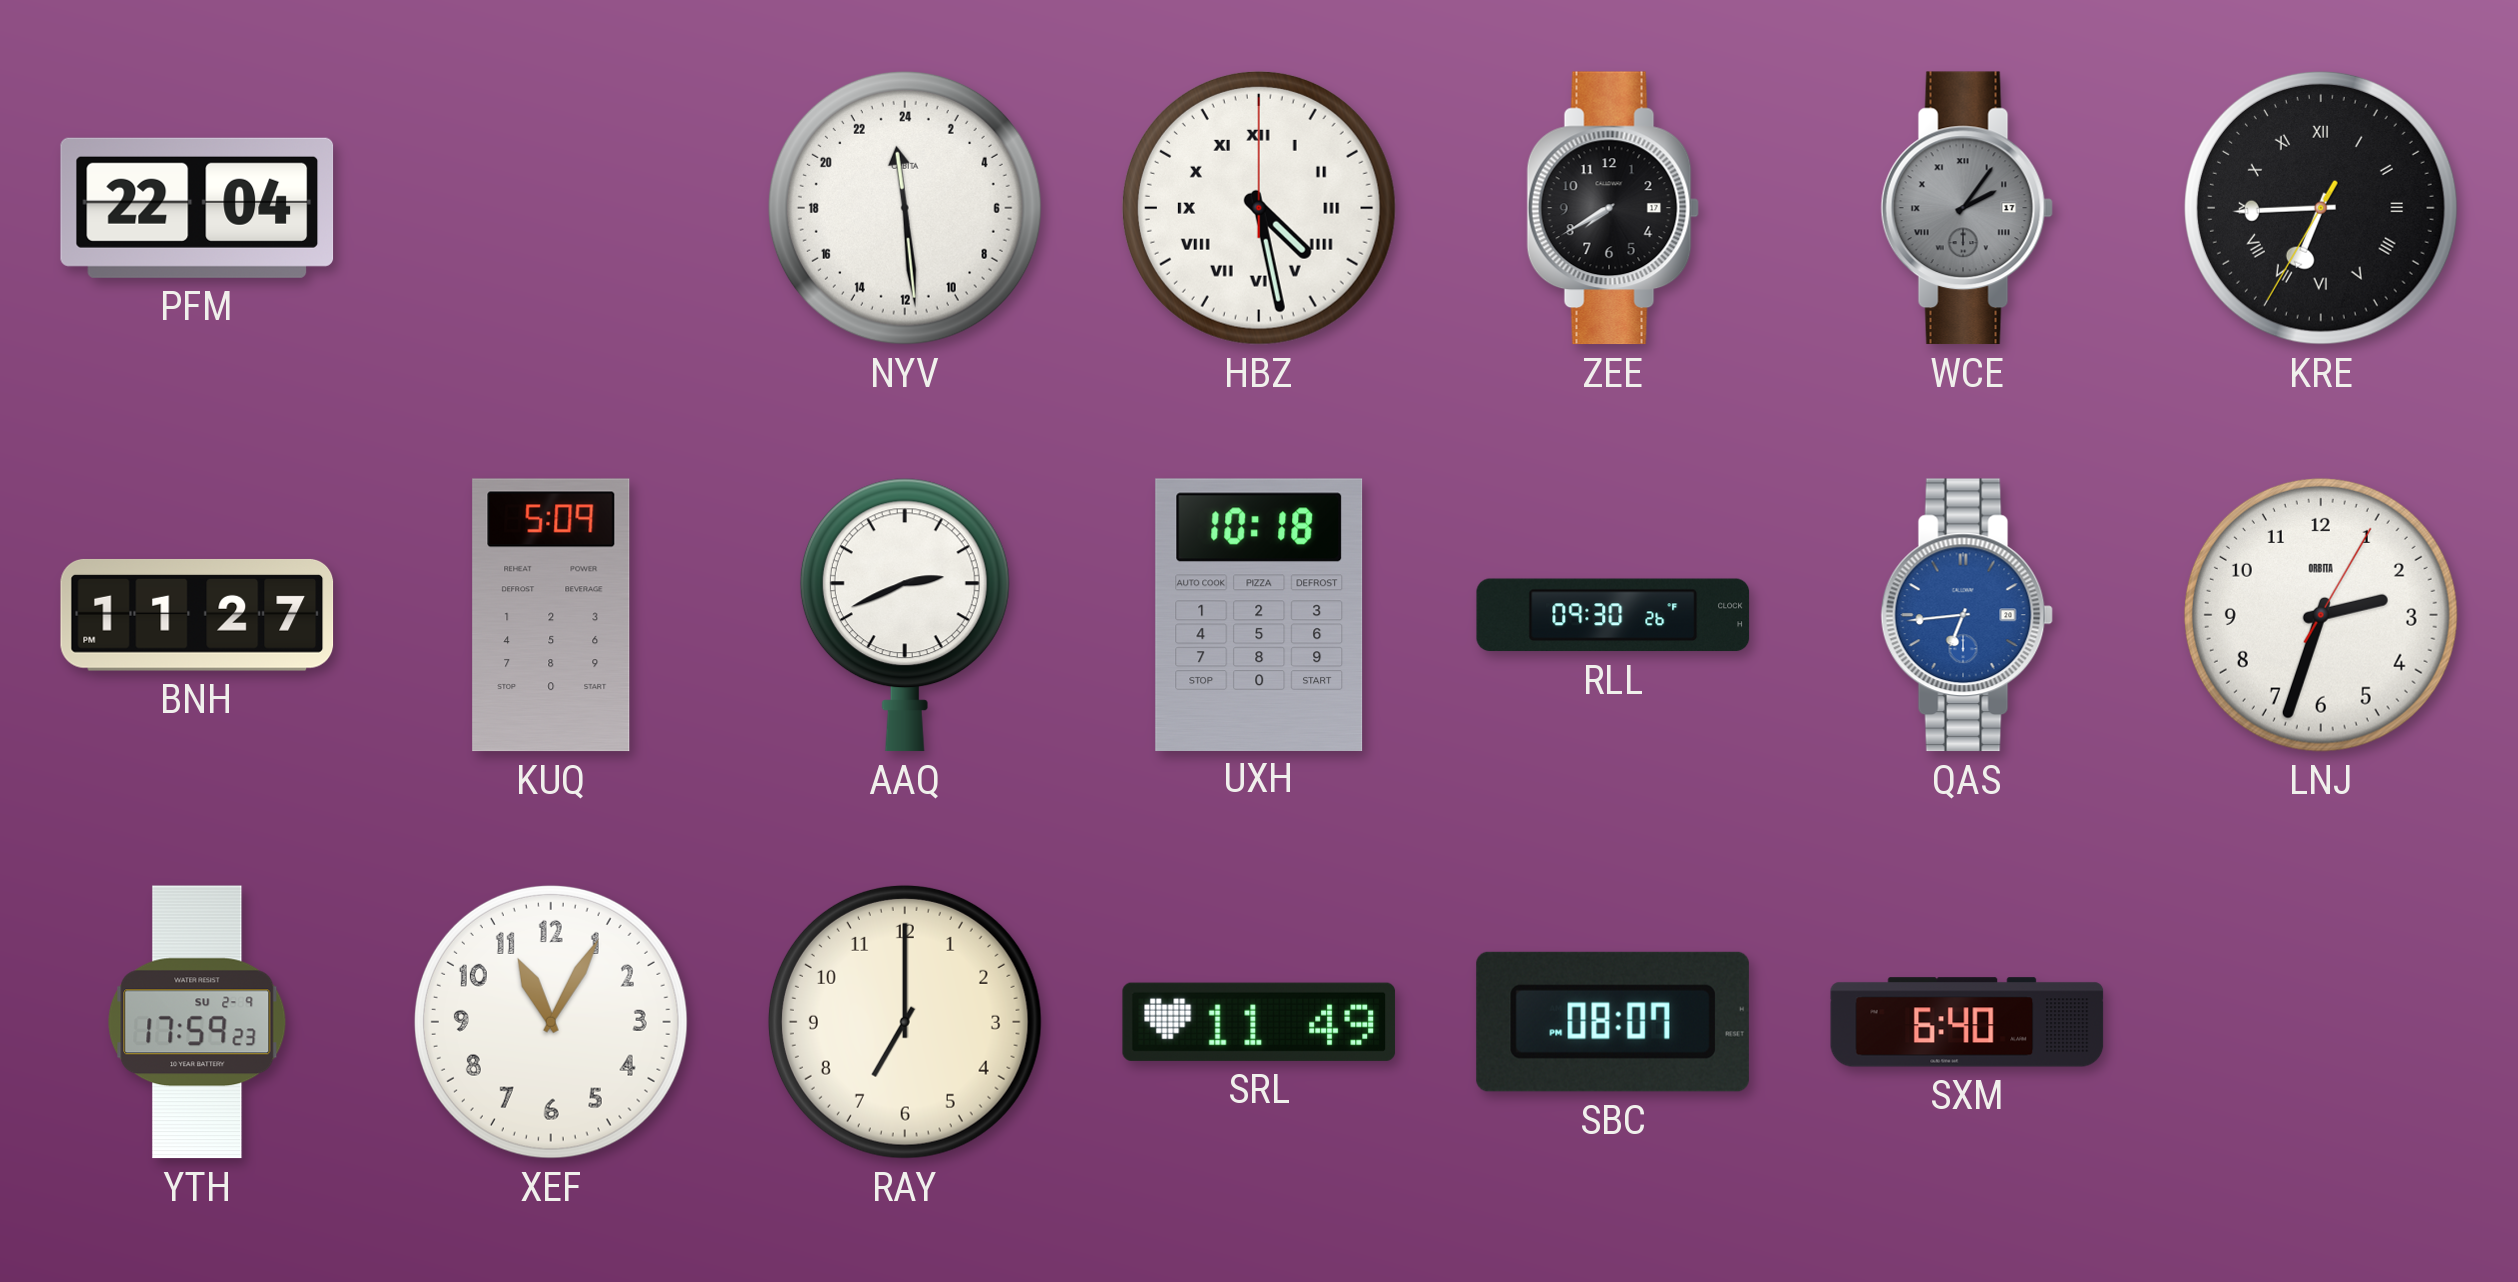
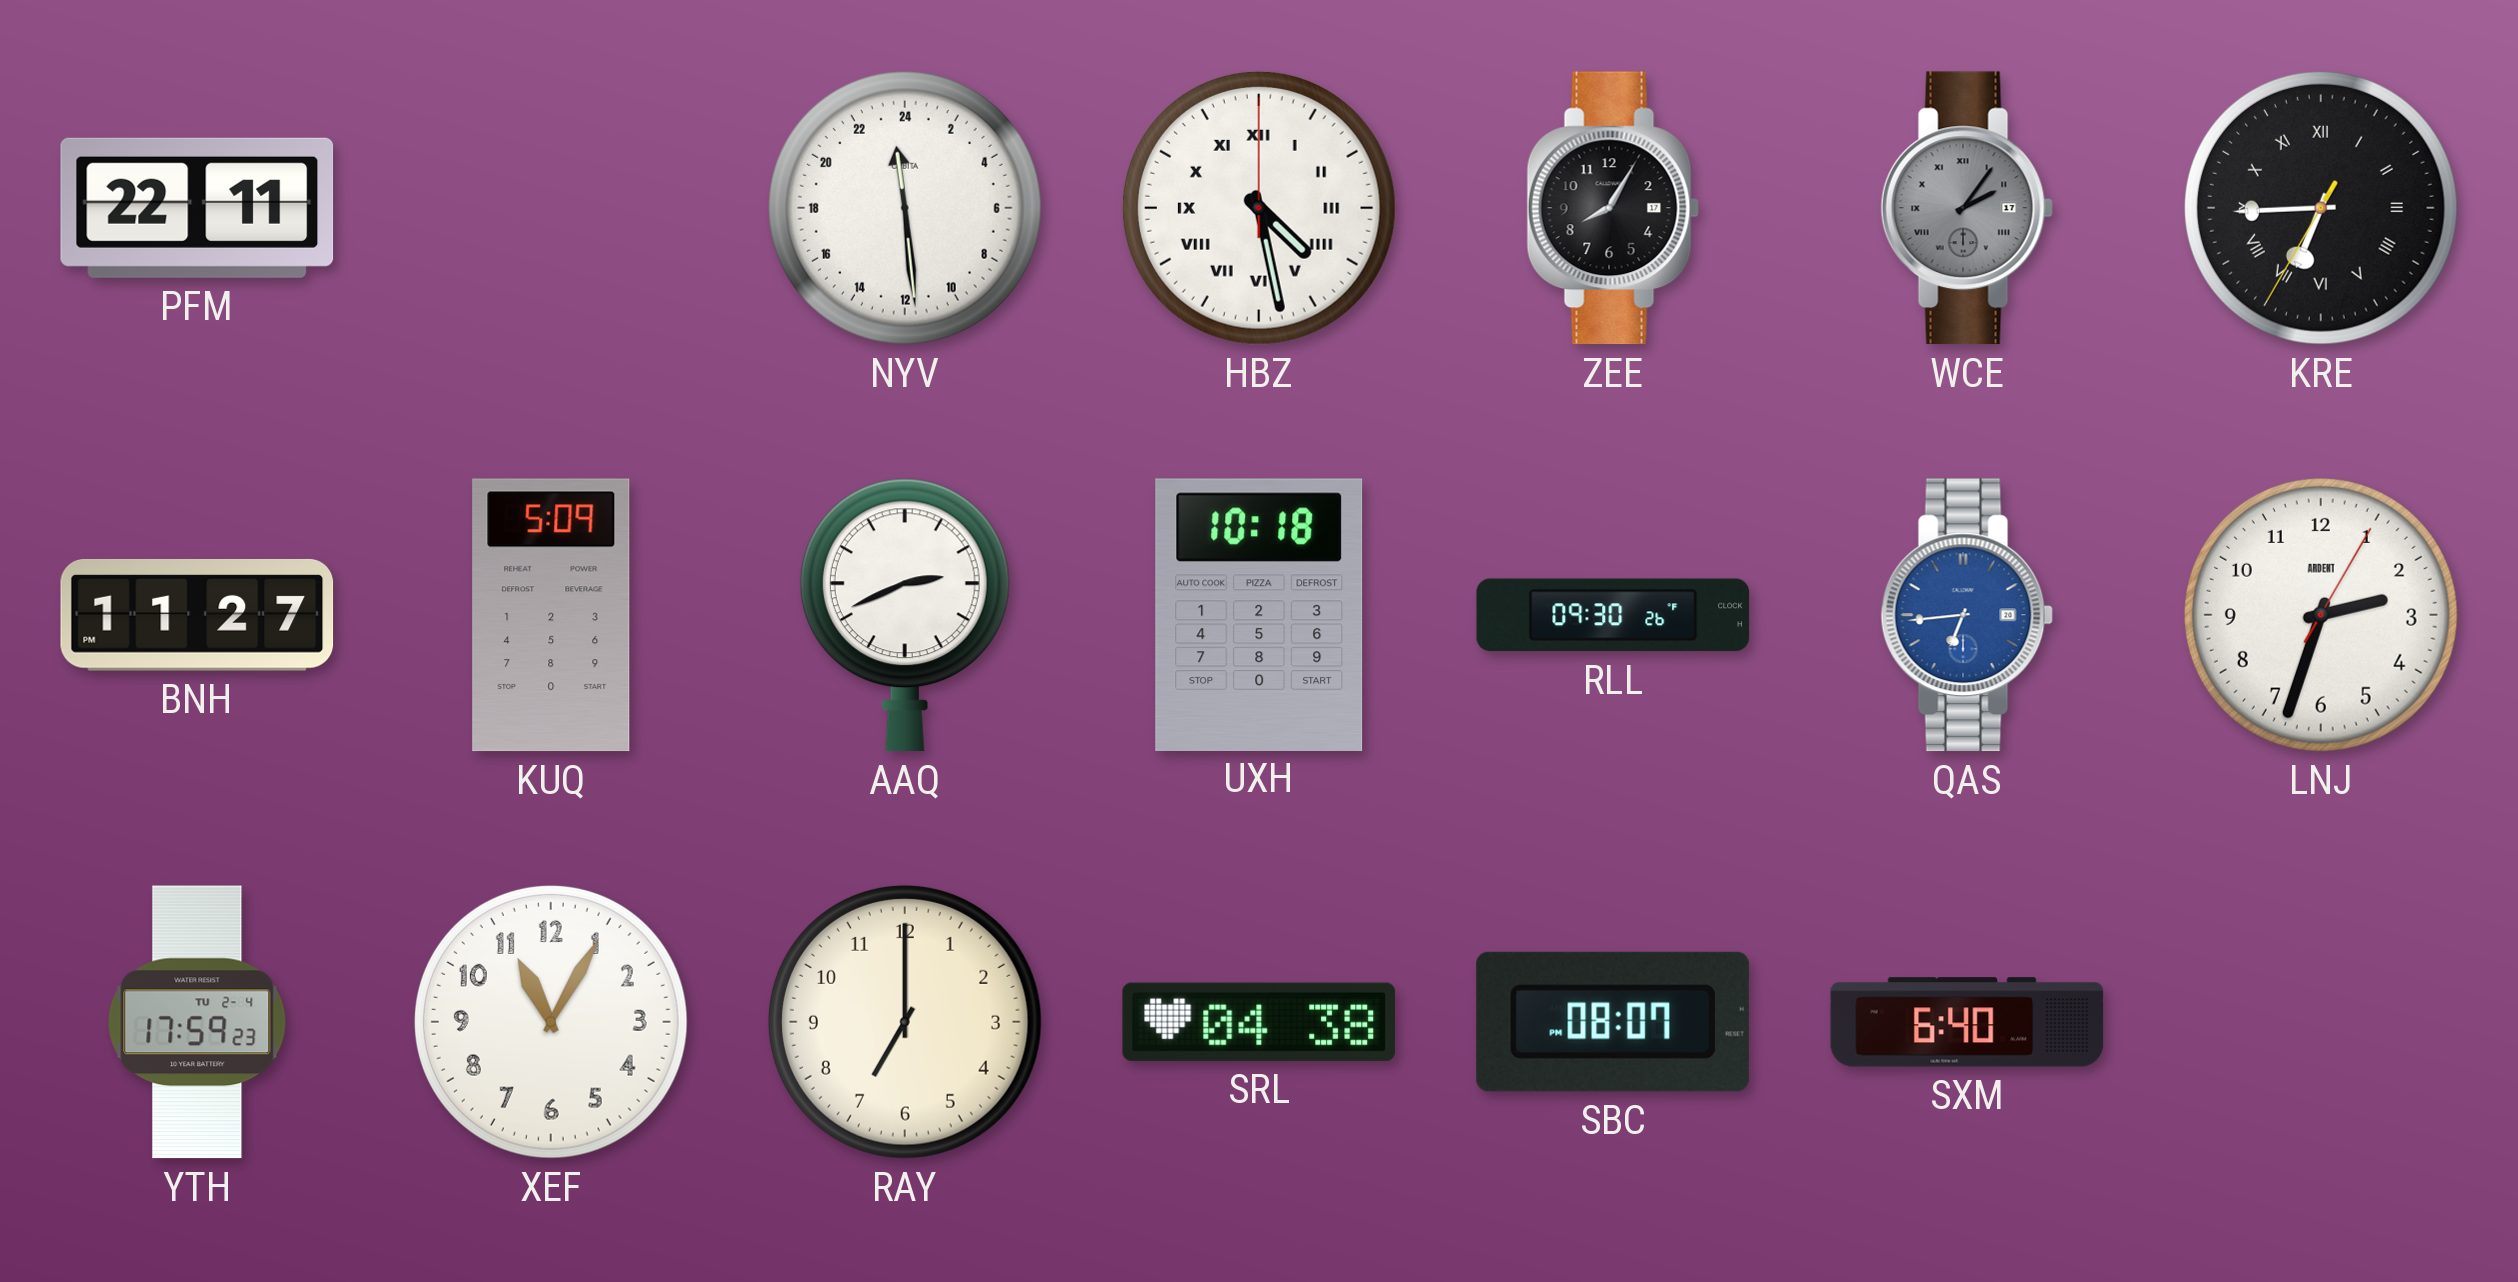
PFM: 22:04 -> 22:11
ZEE: 7:40 -> 8:05
LNJ brand: ORBITA -> ARDENT
YTH date: SU 2-9 -> TU 2-4
SRL: 11:49 -> 04:38
